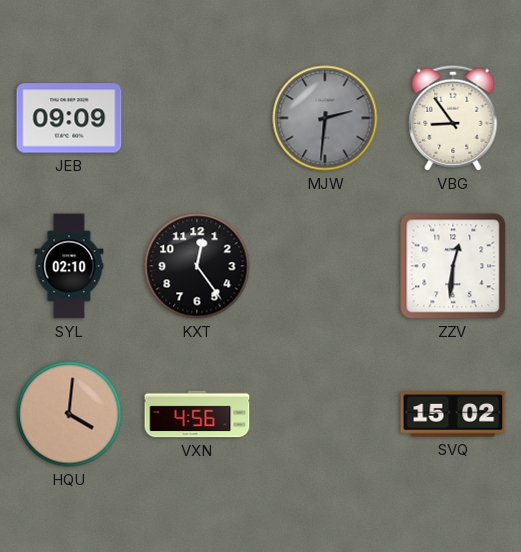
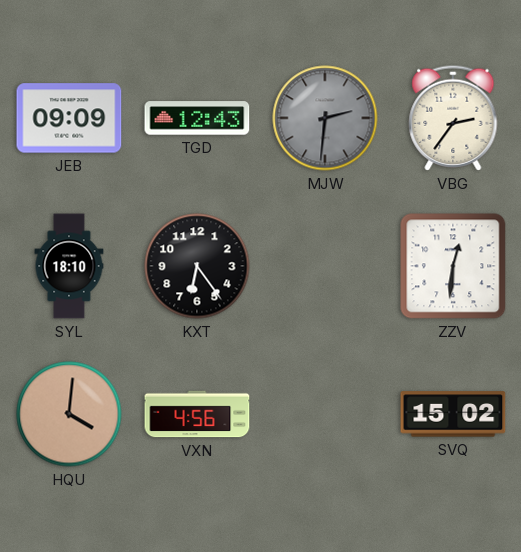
TGD: none -> 12:43
VBG: 8:54 -> 2:36
SYL: 02:10 -> 18:10
KXT: 12:24 -> 6:24
